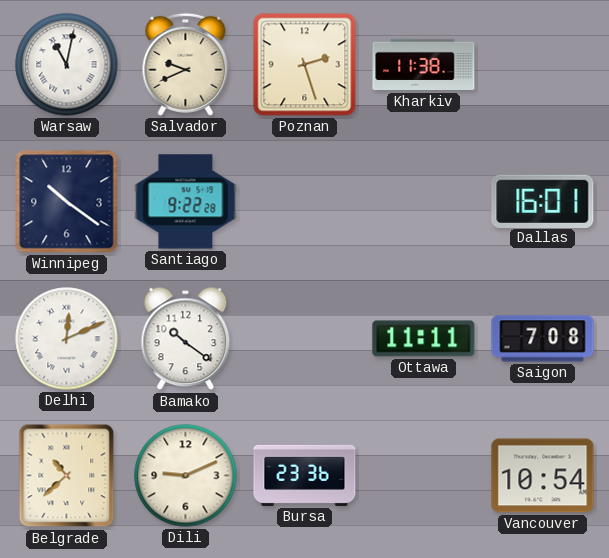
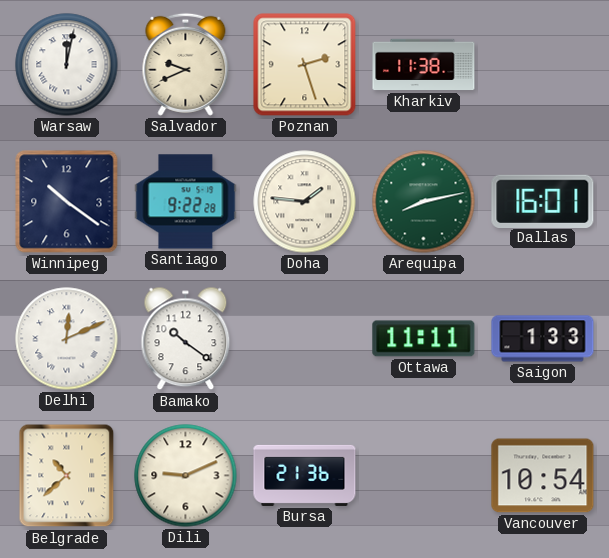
Warsaw: 11:02 -> 12:02
Doha: none -> 1:46
Arequipa: none -> 8:13
Saigon: 7:08 -> 1:33
Bursa: 23:36 -> 21:36
